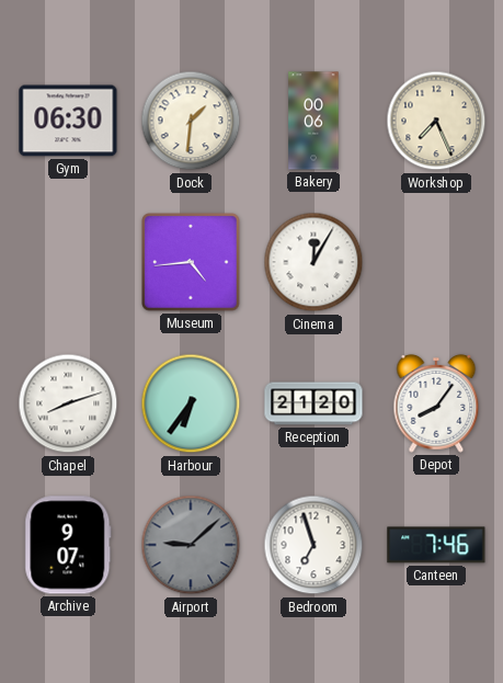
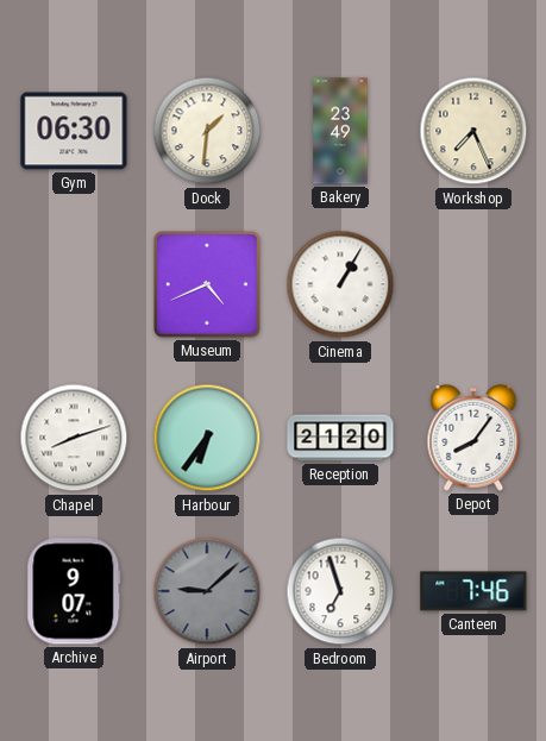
Bakery: 00:06 -> 23:49
Museum: 4:44 -> 4:41
Cinema: 12:05 -> 1:05
